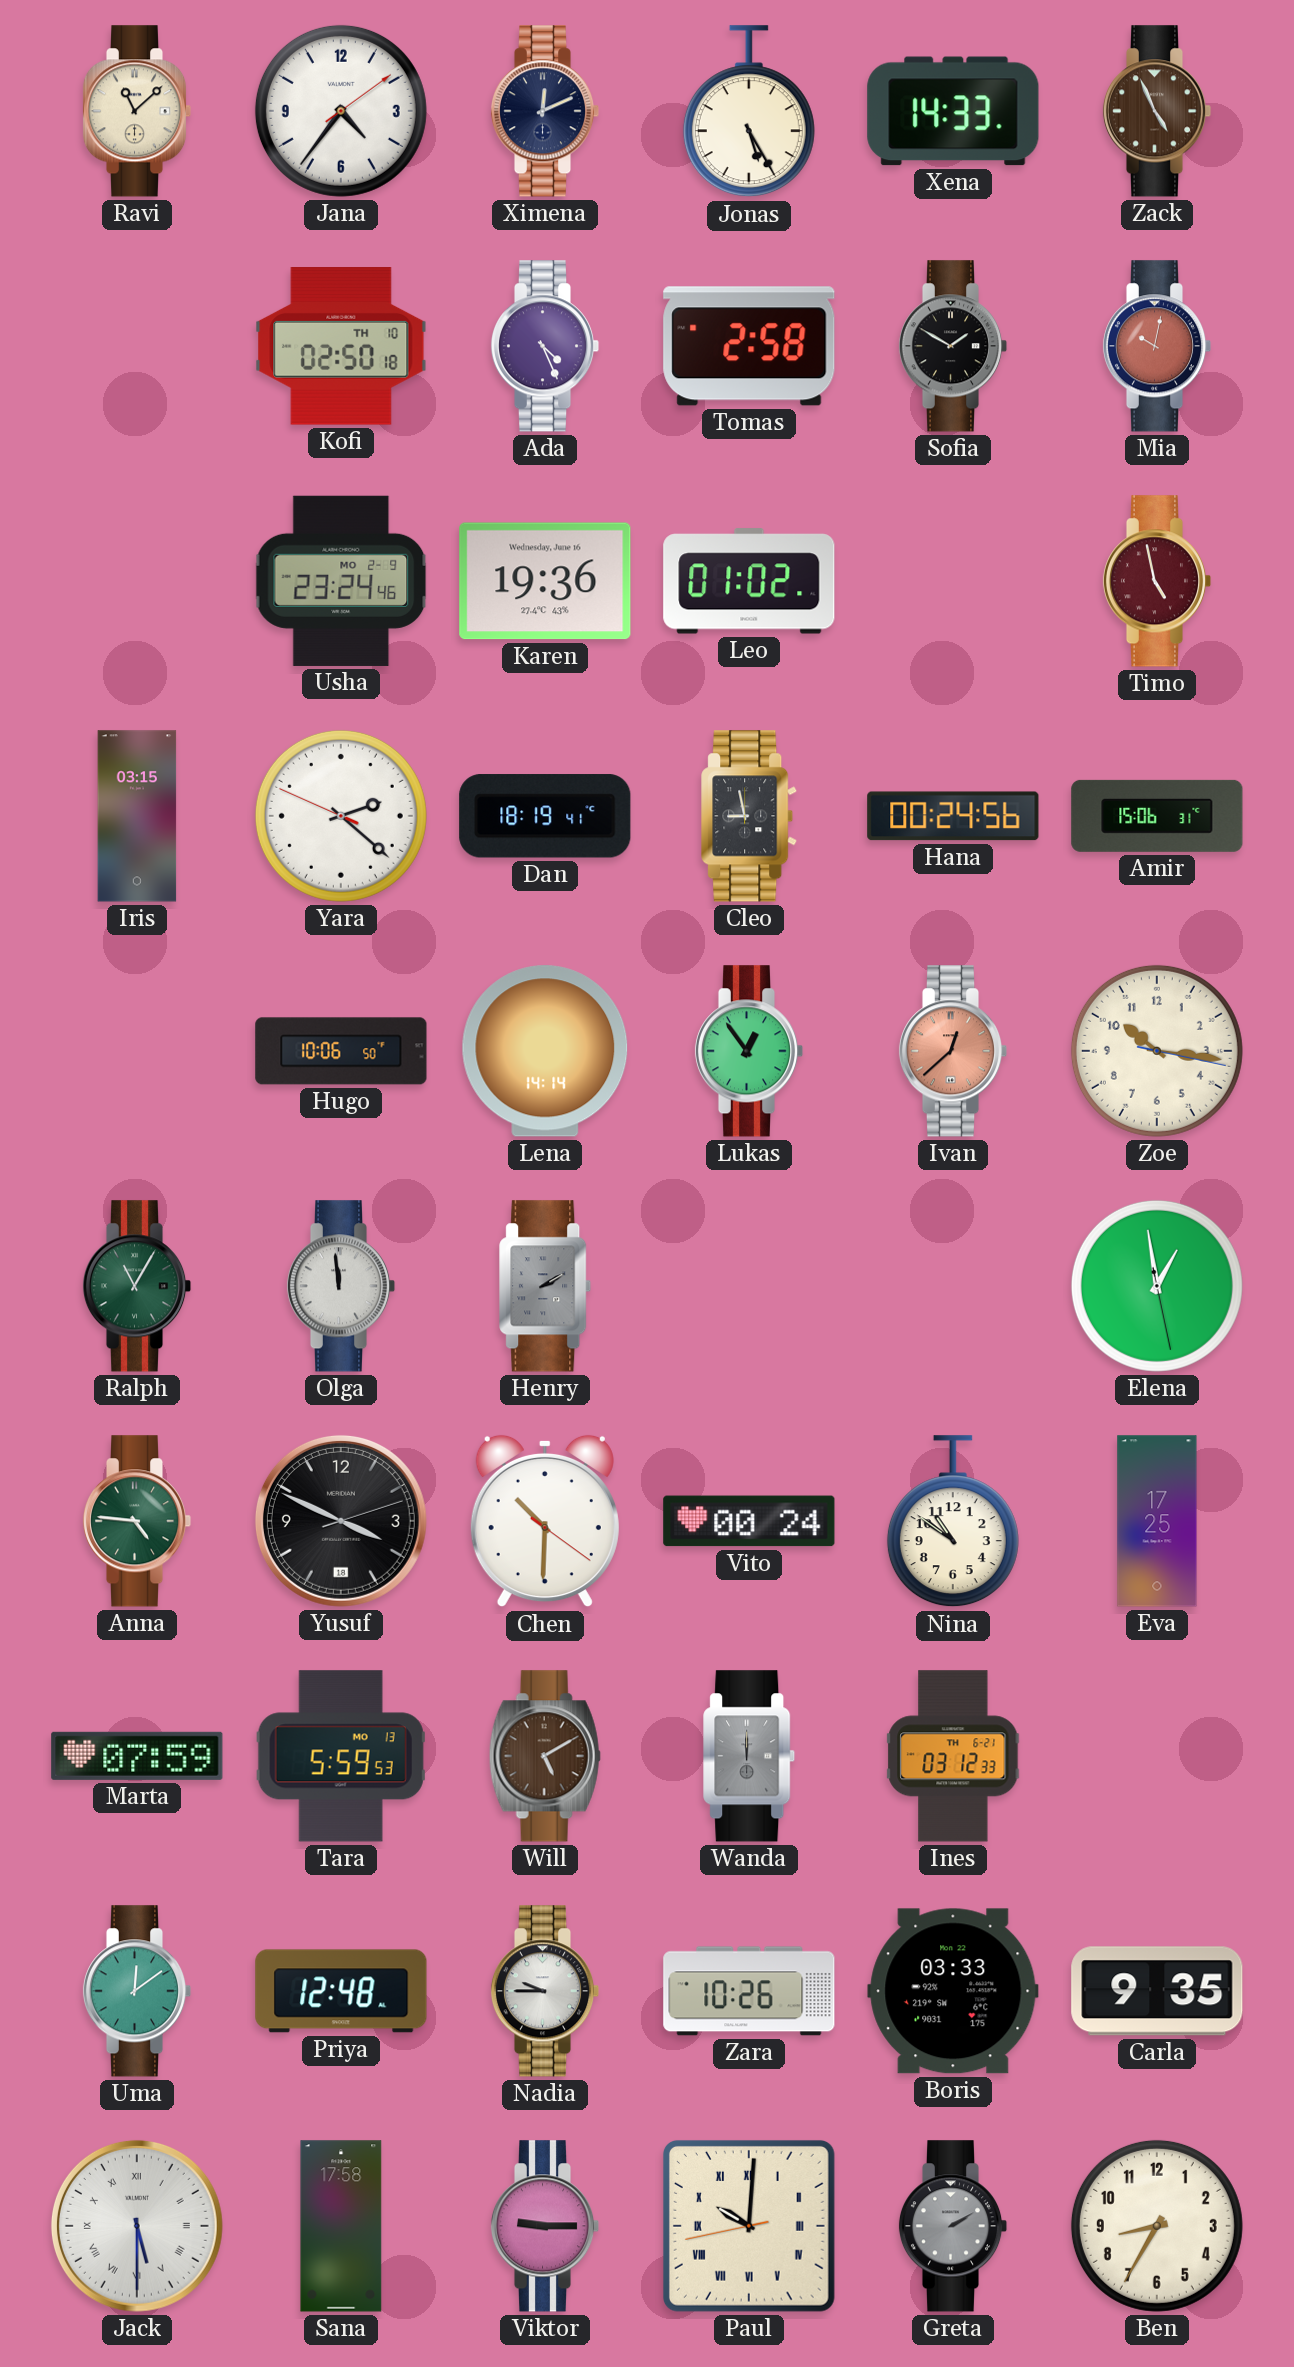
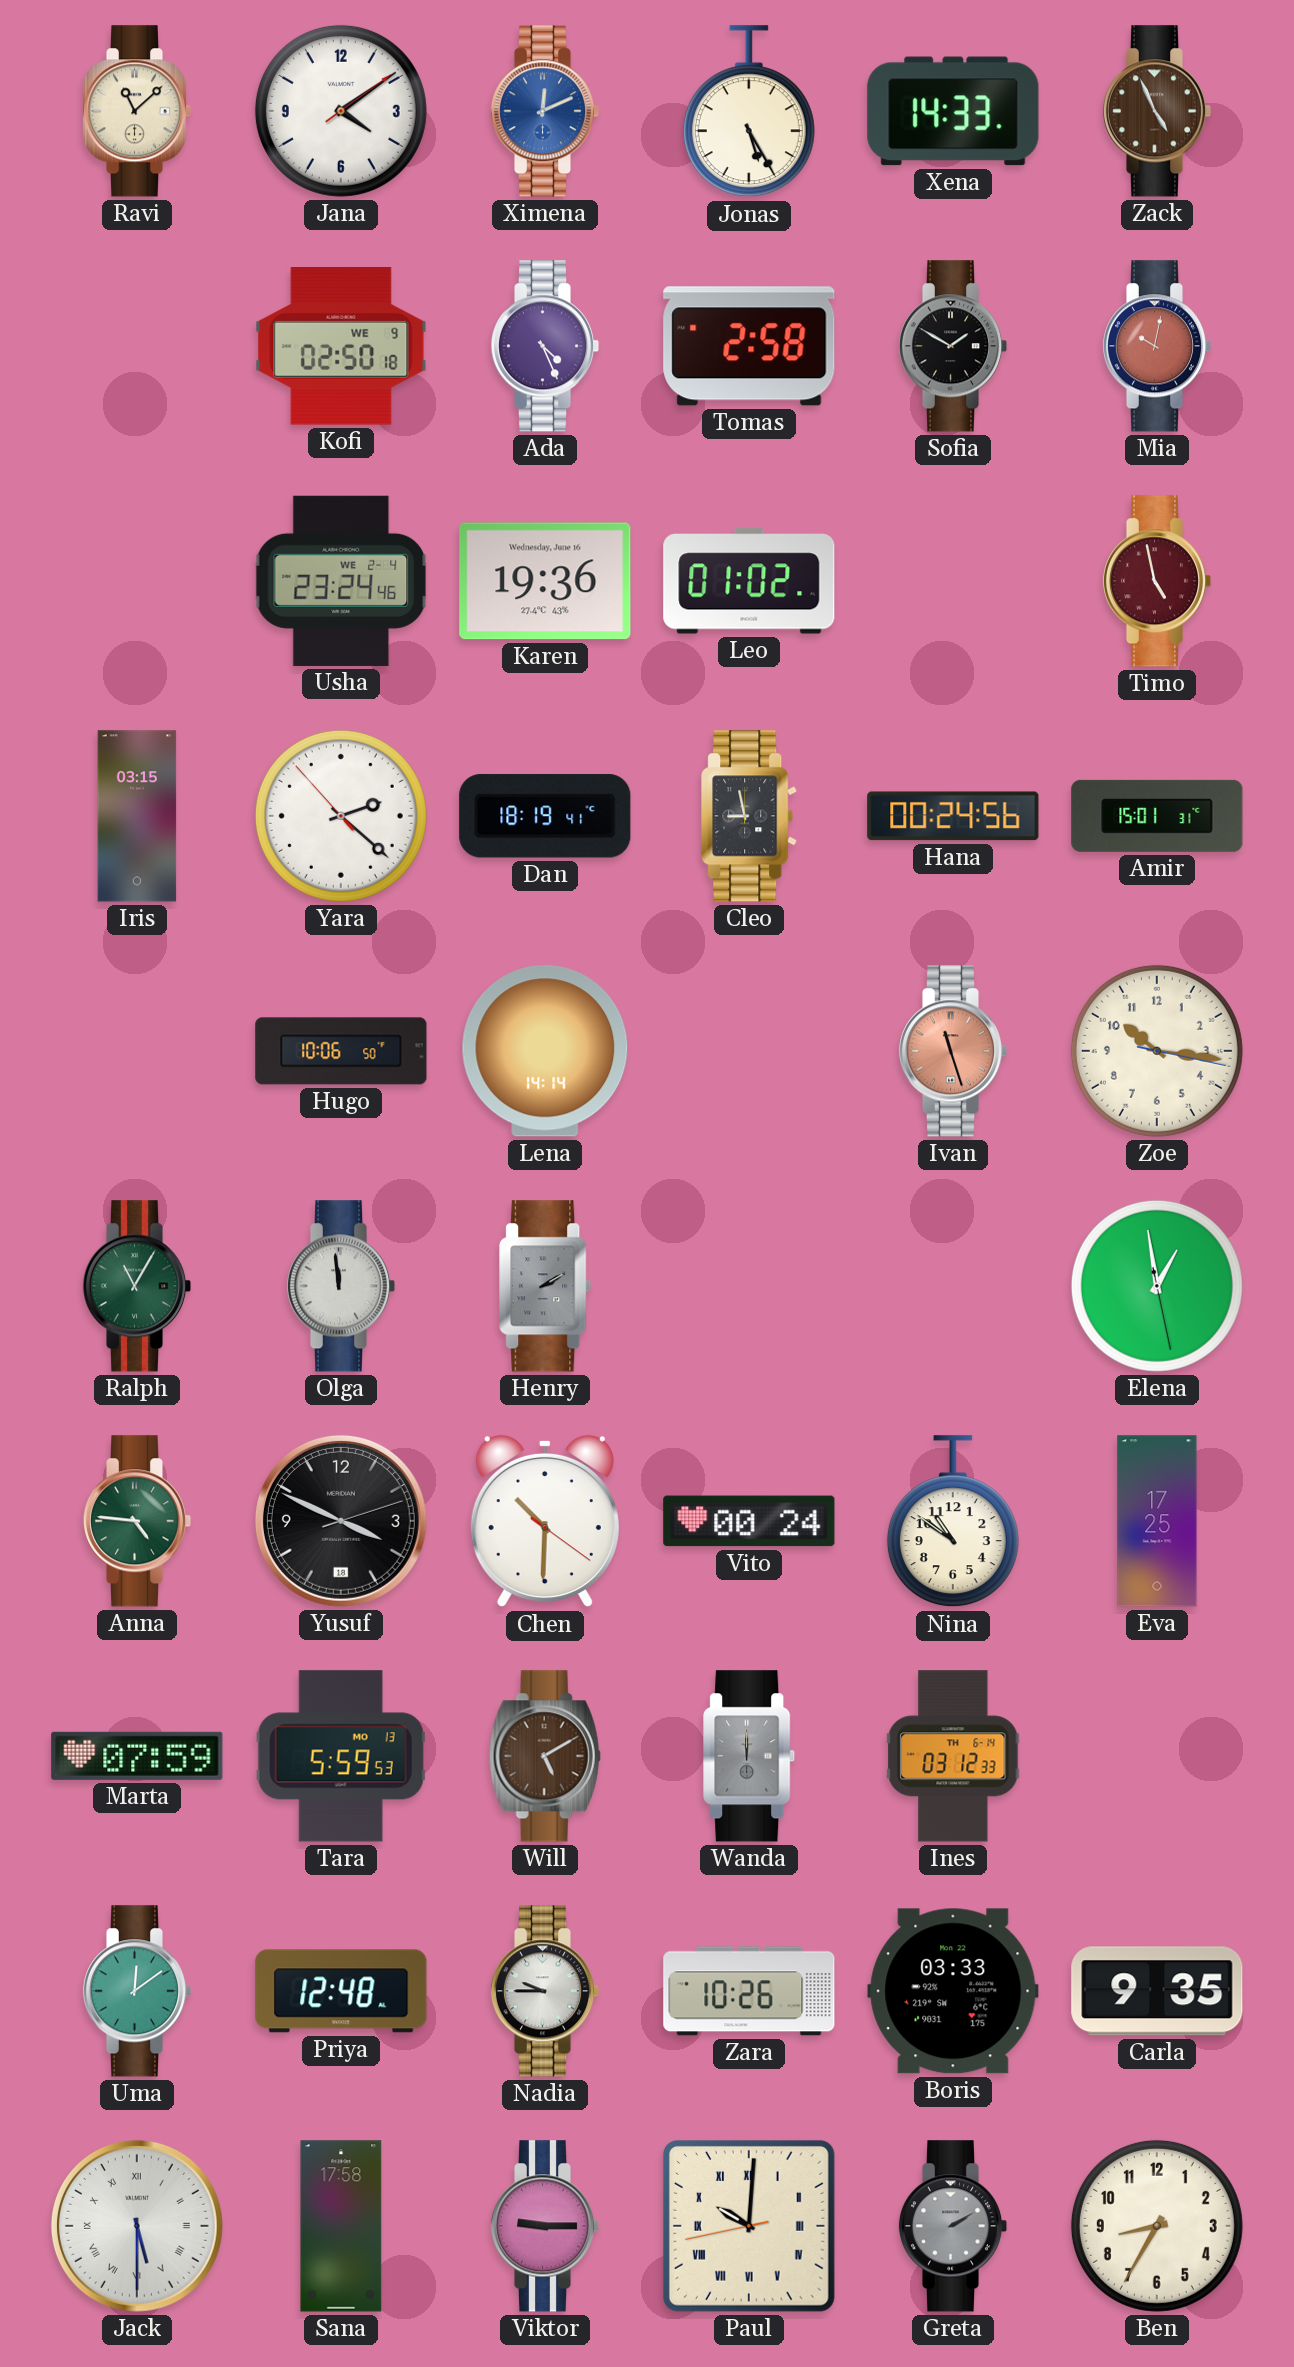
Jana: 4:36 -> 4:09
Ximena dial: navy -> blue
Kofi date: TH 10 -> WE 9
Usha date: MO 2-9 -> WE 2-4
Yara: 2:21:49 -> 2:21:53
Amir: 15:06 -> 15:01
Lukas: 12:54 -> none
Ivan: 12:38 -> 11:27
Ines date: TH 6-21 -> TH 6-14
